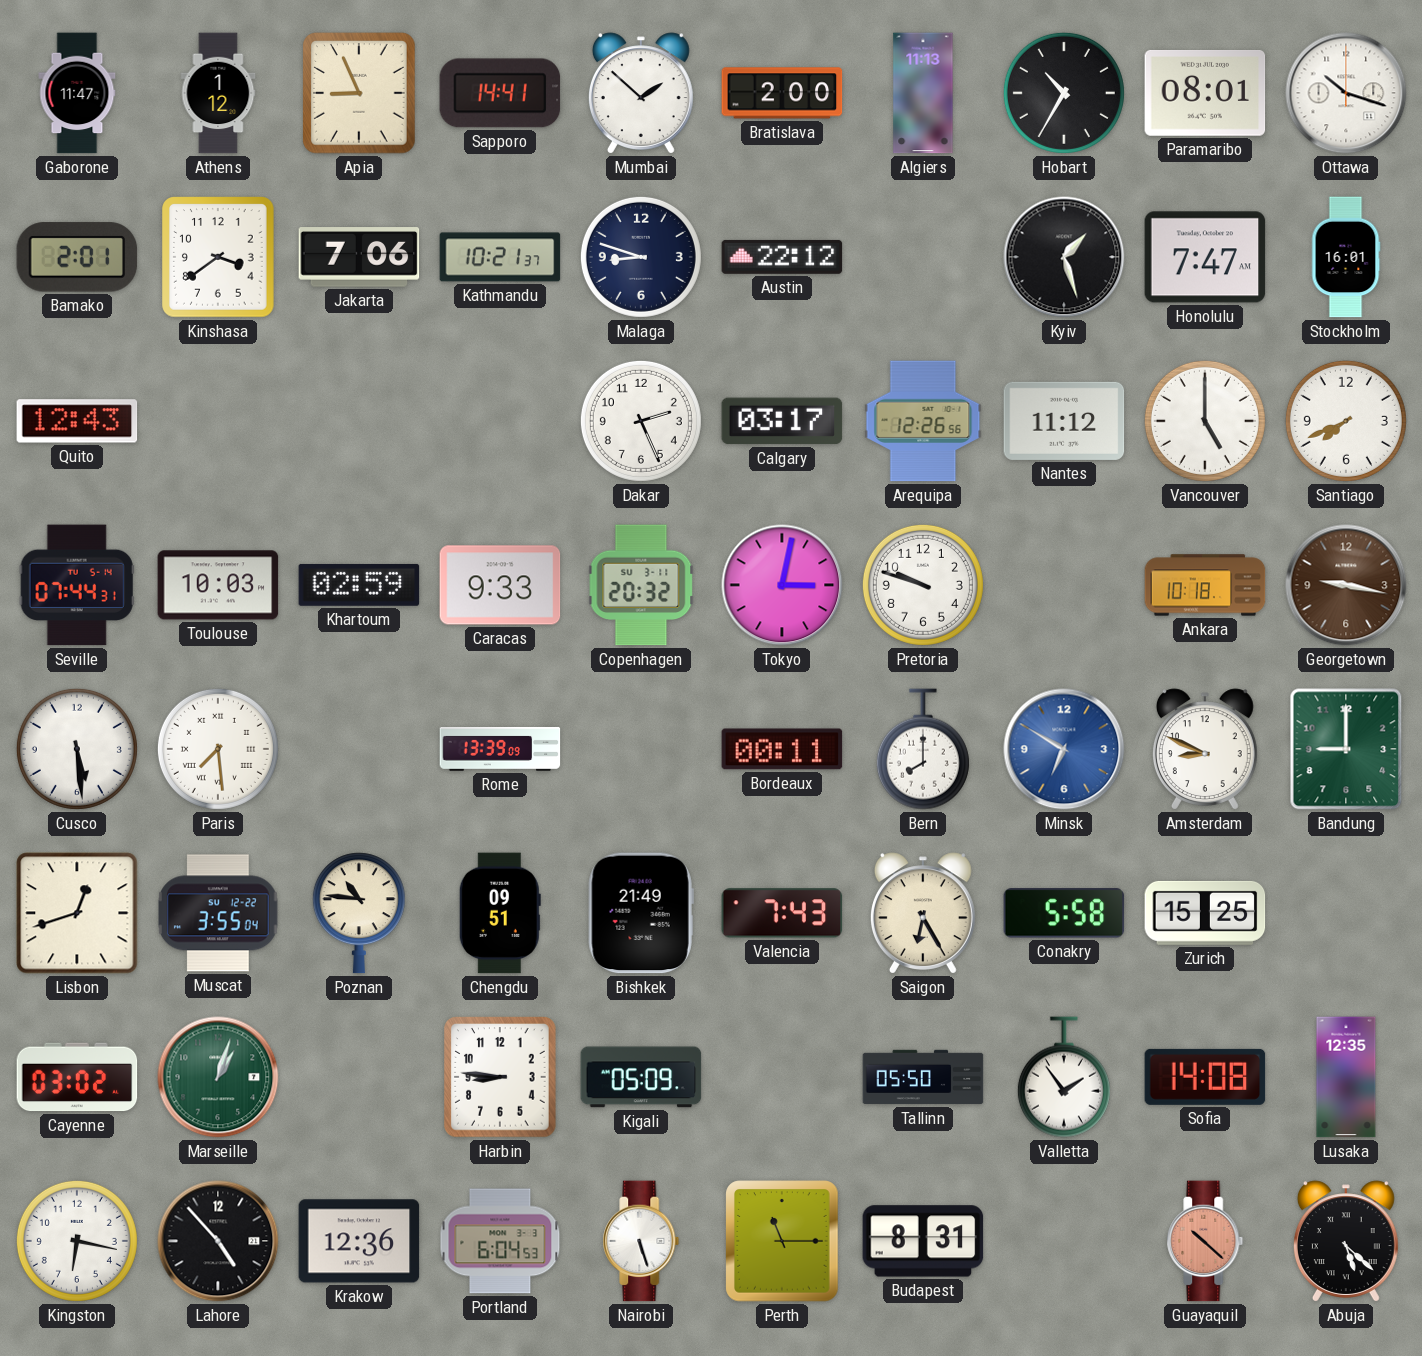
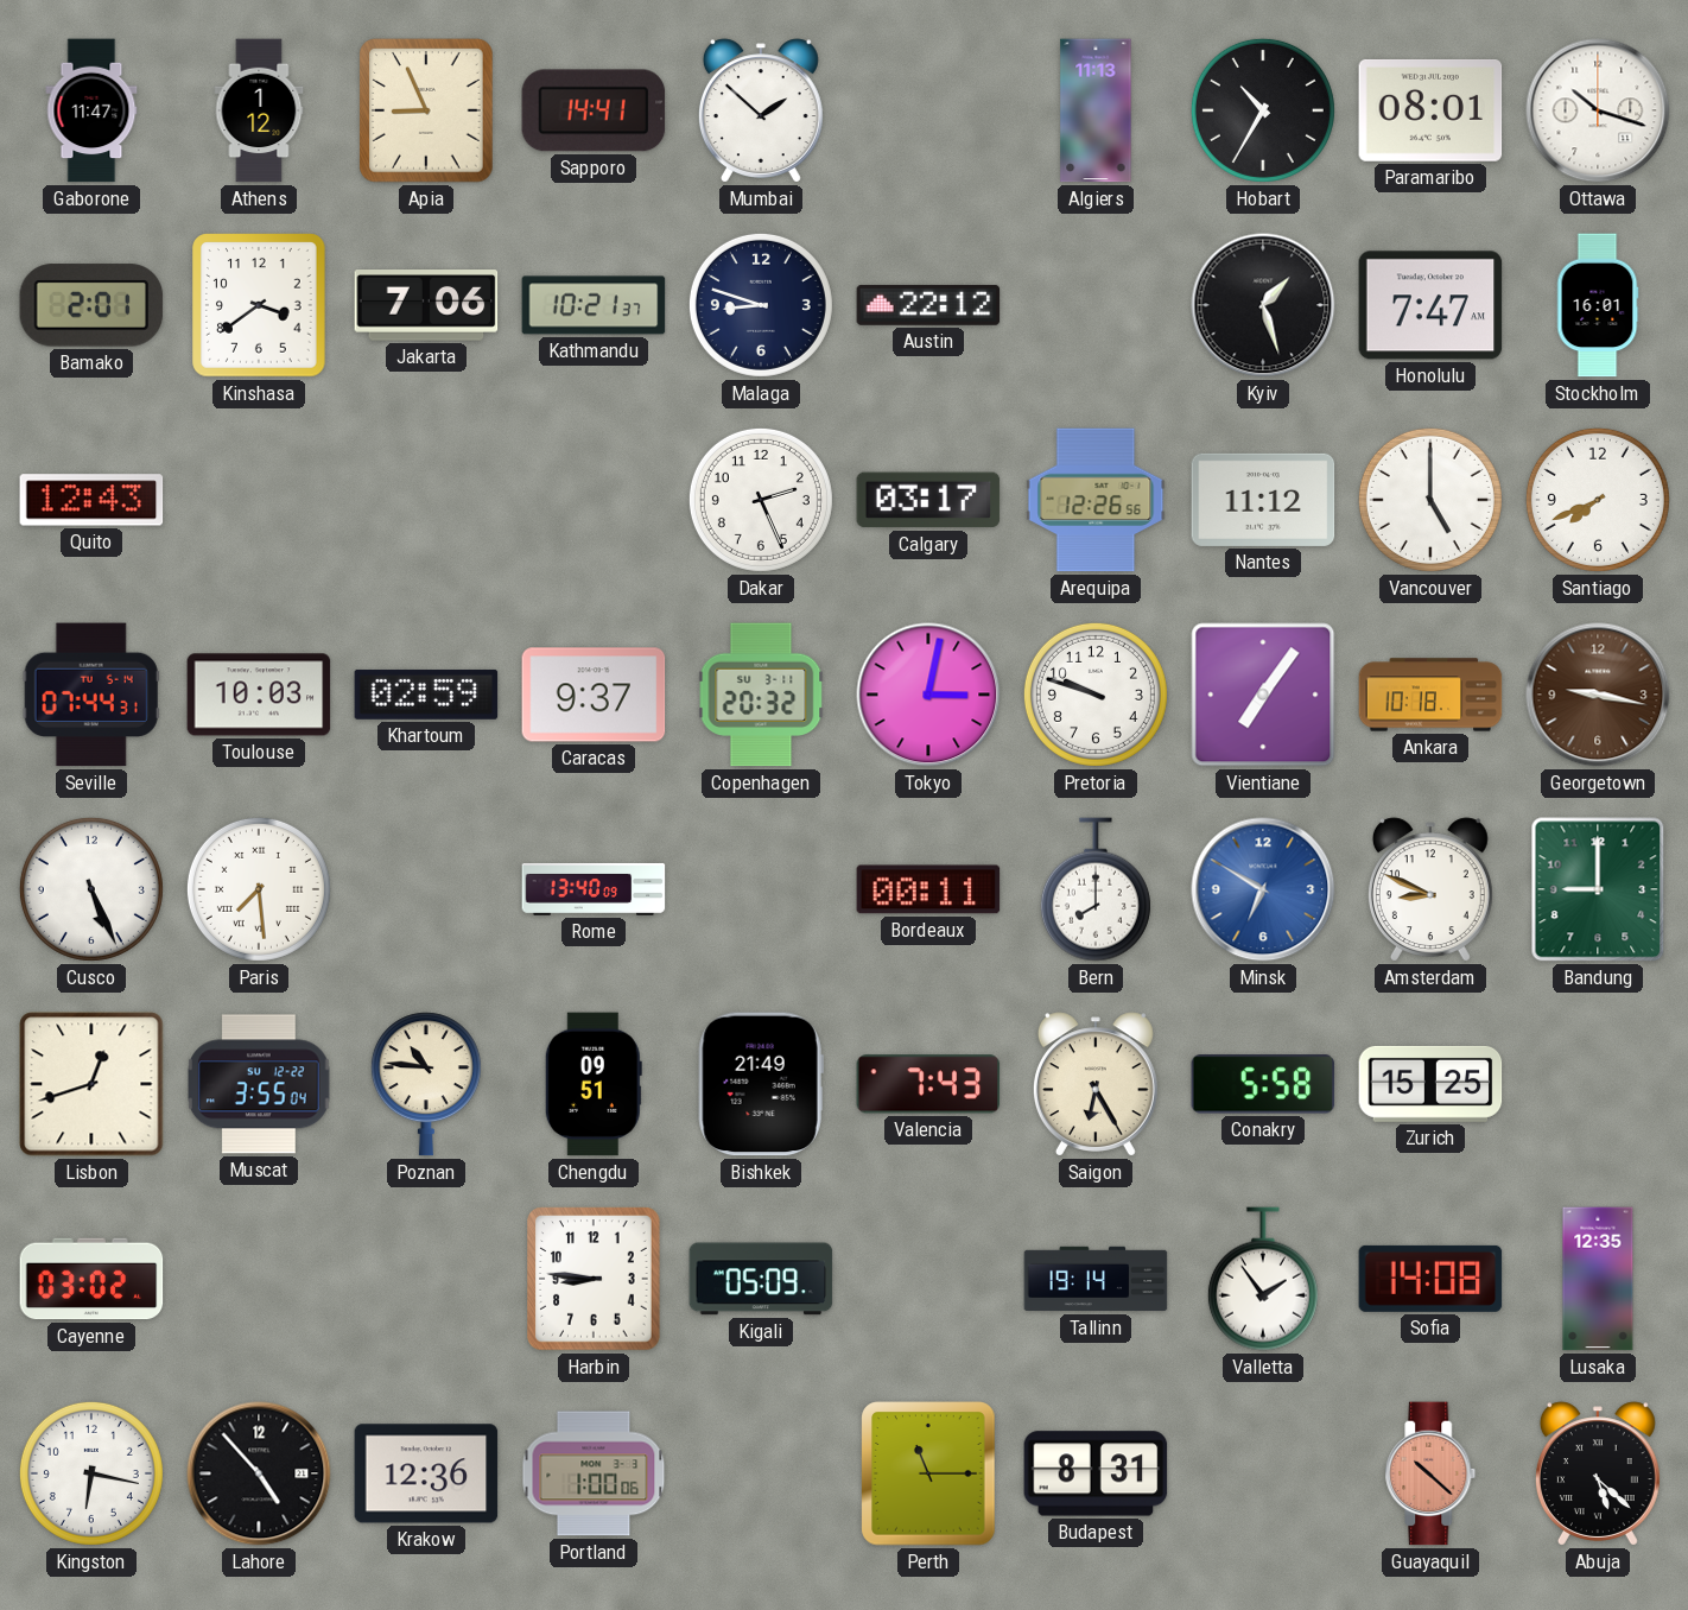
Bratislava: 2:00 -> none
Caracas: 9:33 -> 9:37
Vientiane: none -> 7:06
Cusco: 5:29 -> 5:26
Rome: 13:39 -> 13:40
Marseille: 1:03 -> none
Tallinn: 05:50 -> 19:14
Portland: 6:04 -> 1:00
Nairobi: 5:27 -> none
